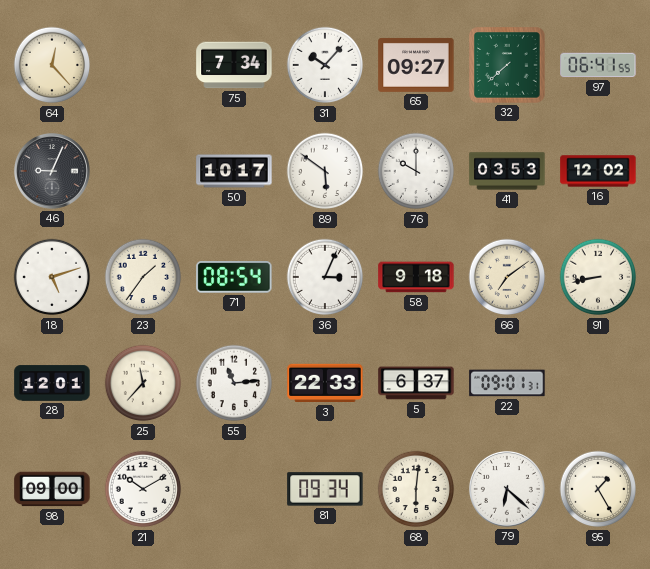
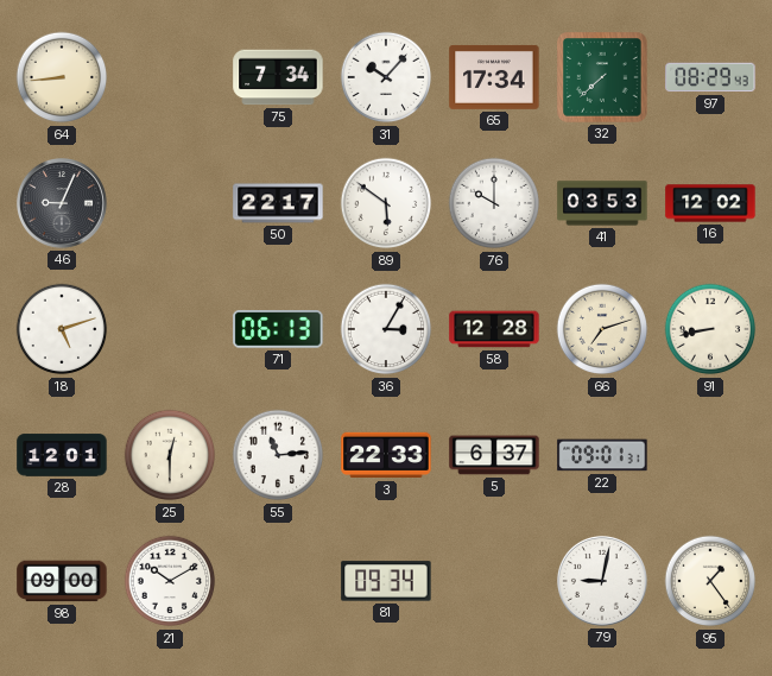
64: 12:23 -> 8:44
65: 09:27 -> 17:34
97: 06:41 -> 08:29
50: 10:17 -> 22:17
23: 1:36 -> none
71: 08:54 -> 06:13
36: 3:04 -> 3:05
58: 9:18 -> 12:28
66: 7:09 -> 7:12
25: 11:37 -> 12:30
68: 6:01 -> none
79: 6:22 -> 9:02
95: 1:25 -> 1:24
